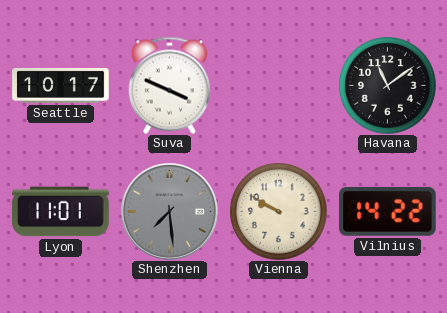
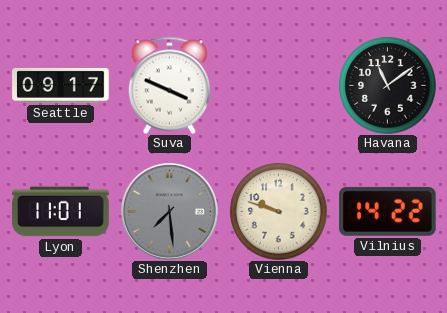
Seattle: 10:17 -> 09:17
Vienna: 9:50 -> 9:48
